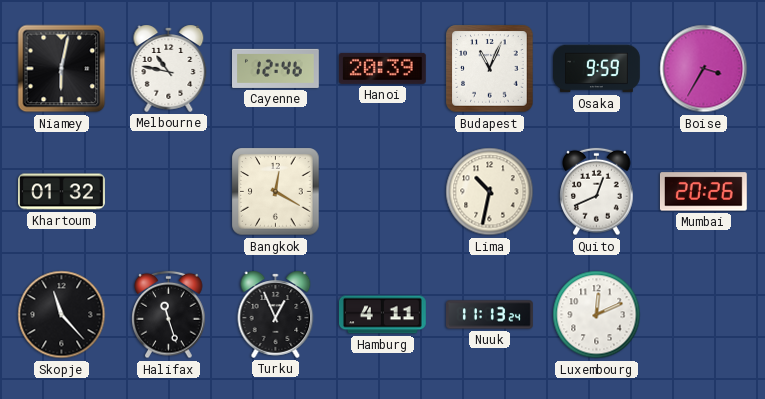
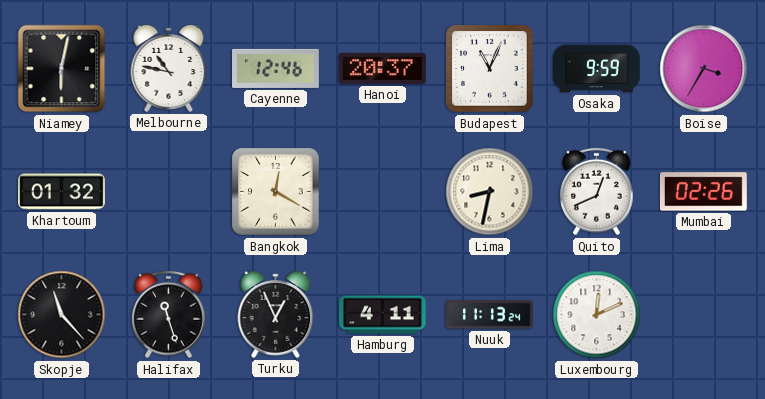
Hanoi: 20:39 -> 20:37
Lima: 10:32 -> 8:32
Mumbai: 20:26 -> 02:26
